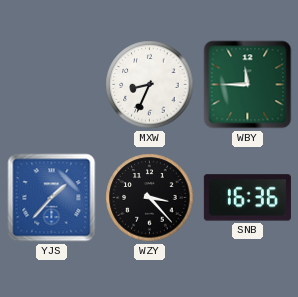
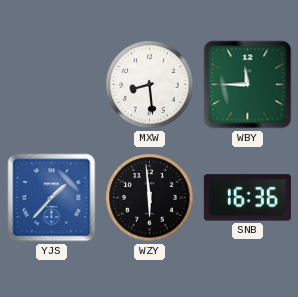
MXW: 8:34 -> 8:29
WZY: 3:23 -> 5:59
